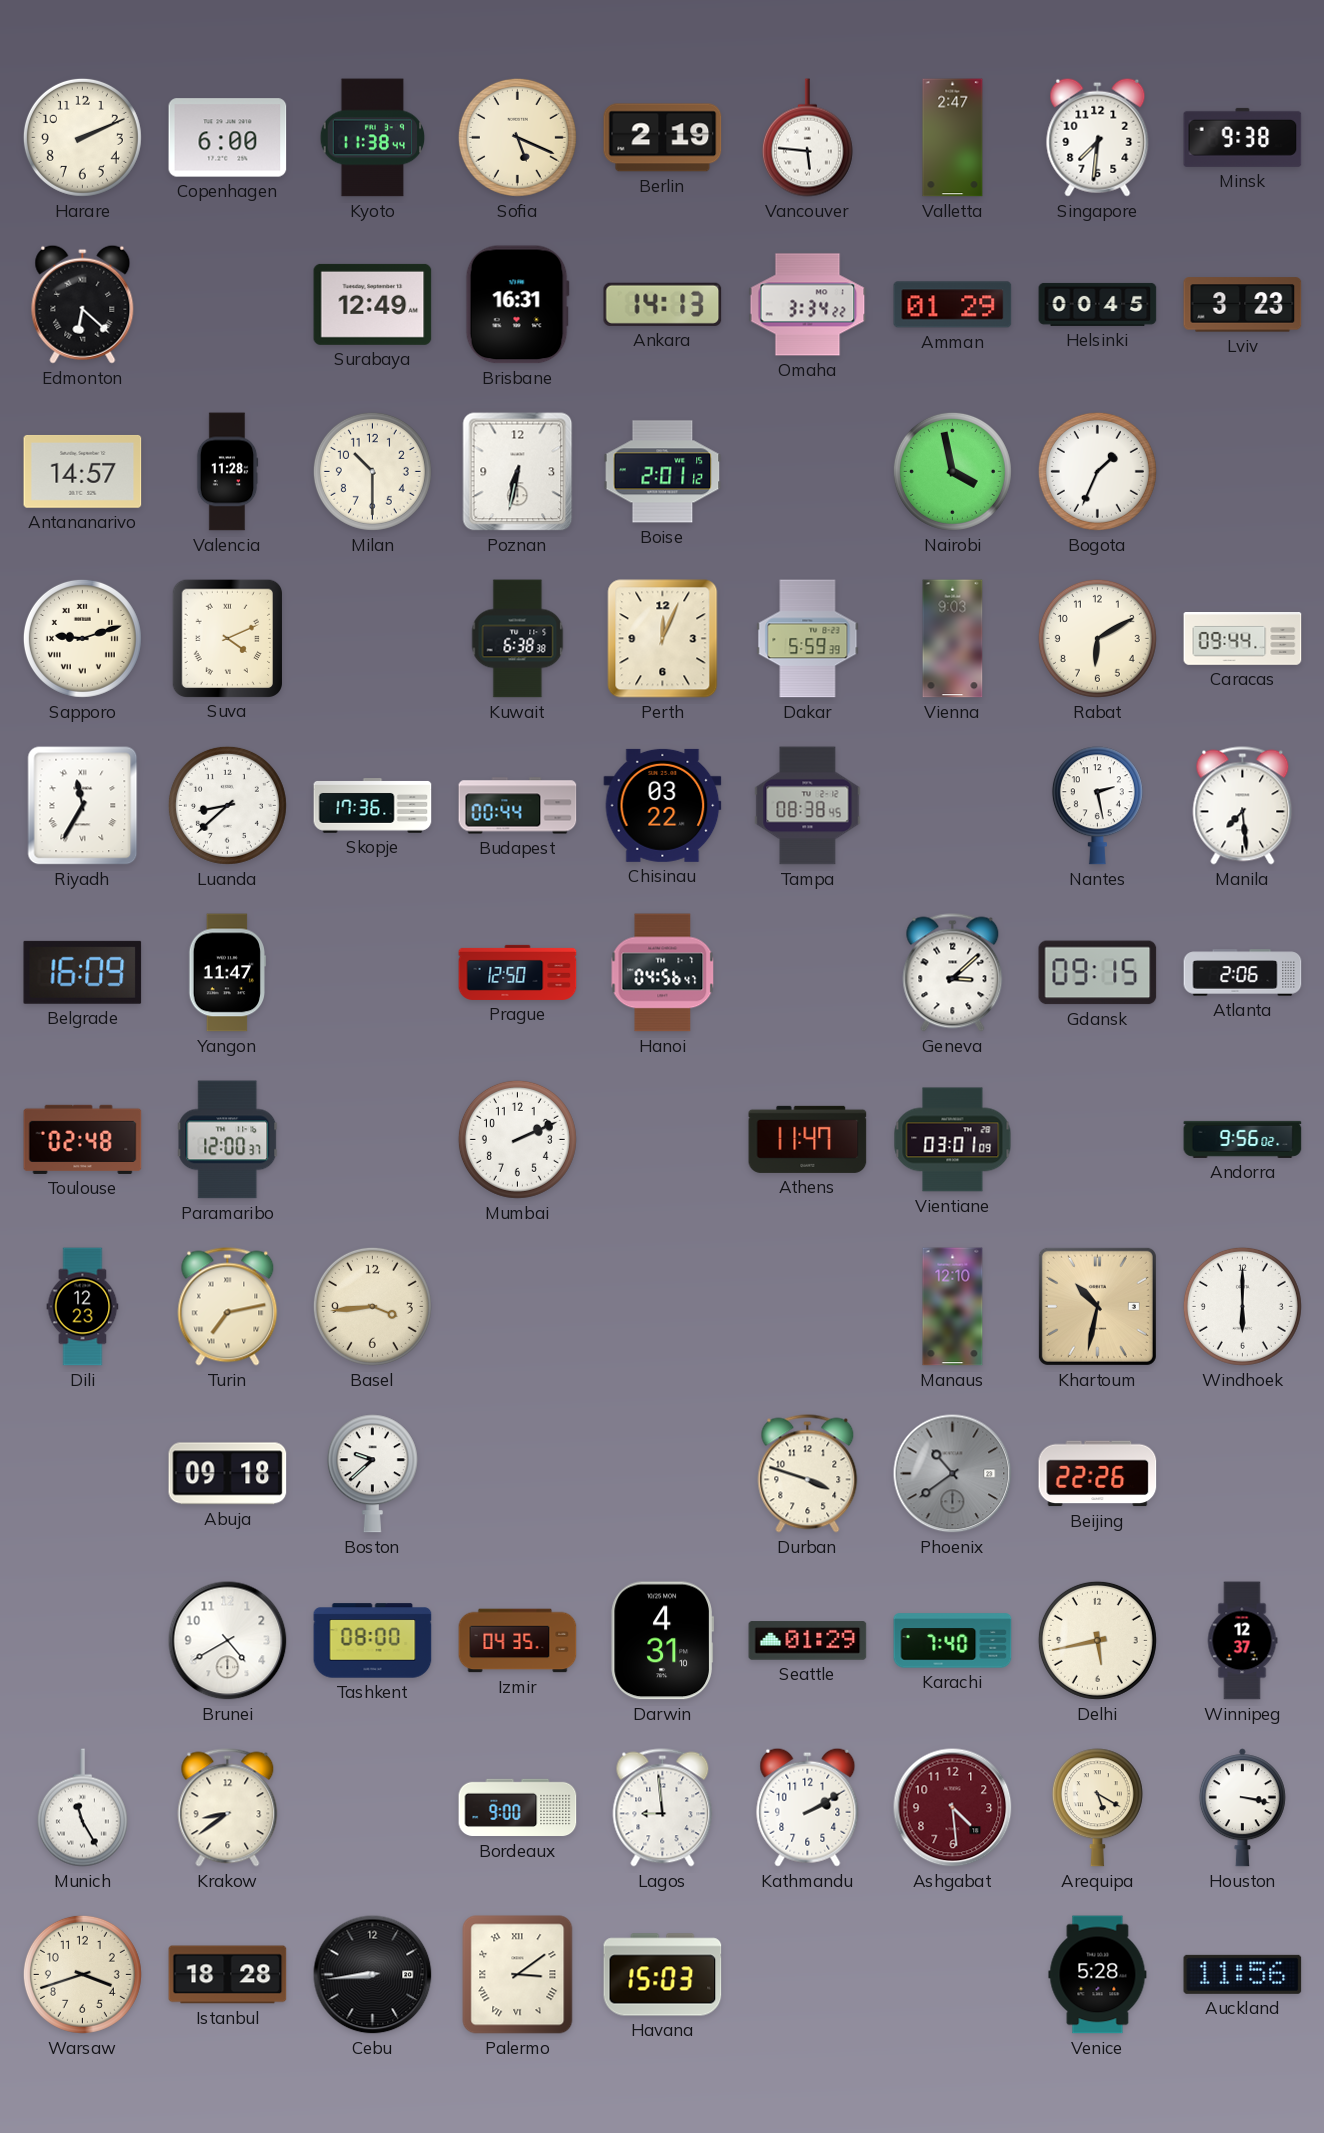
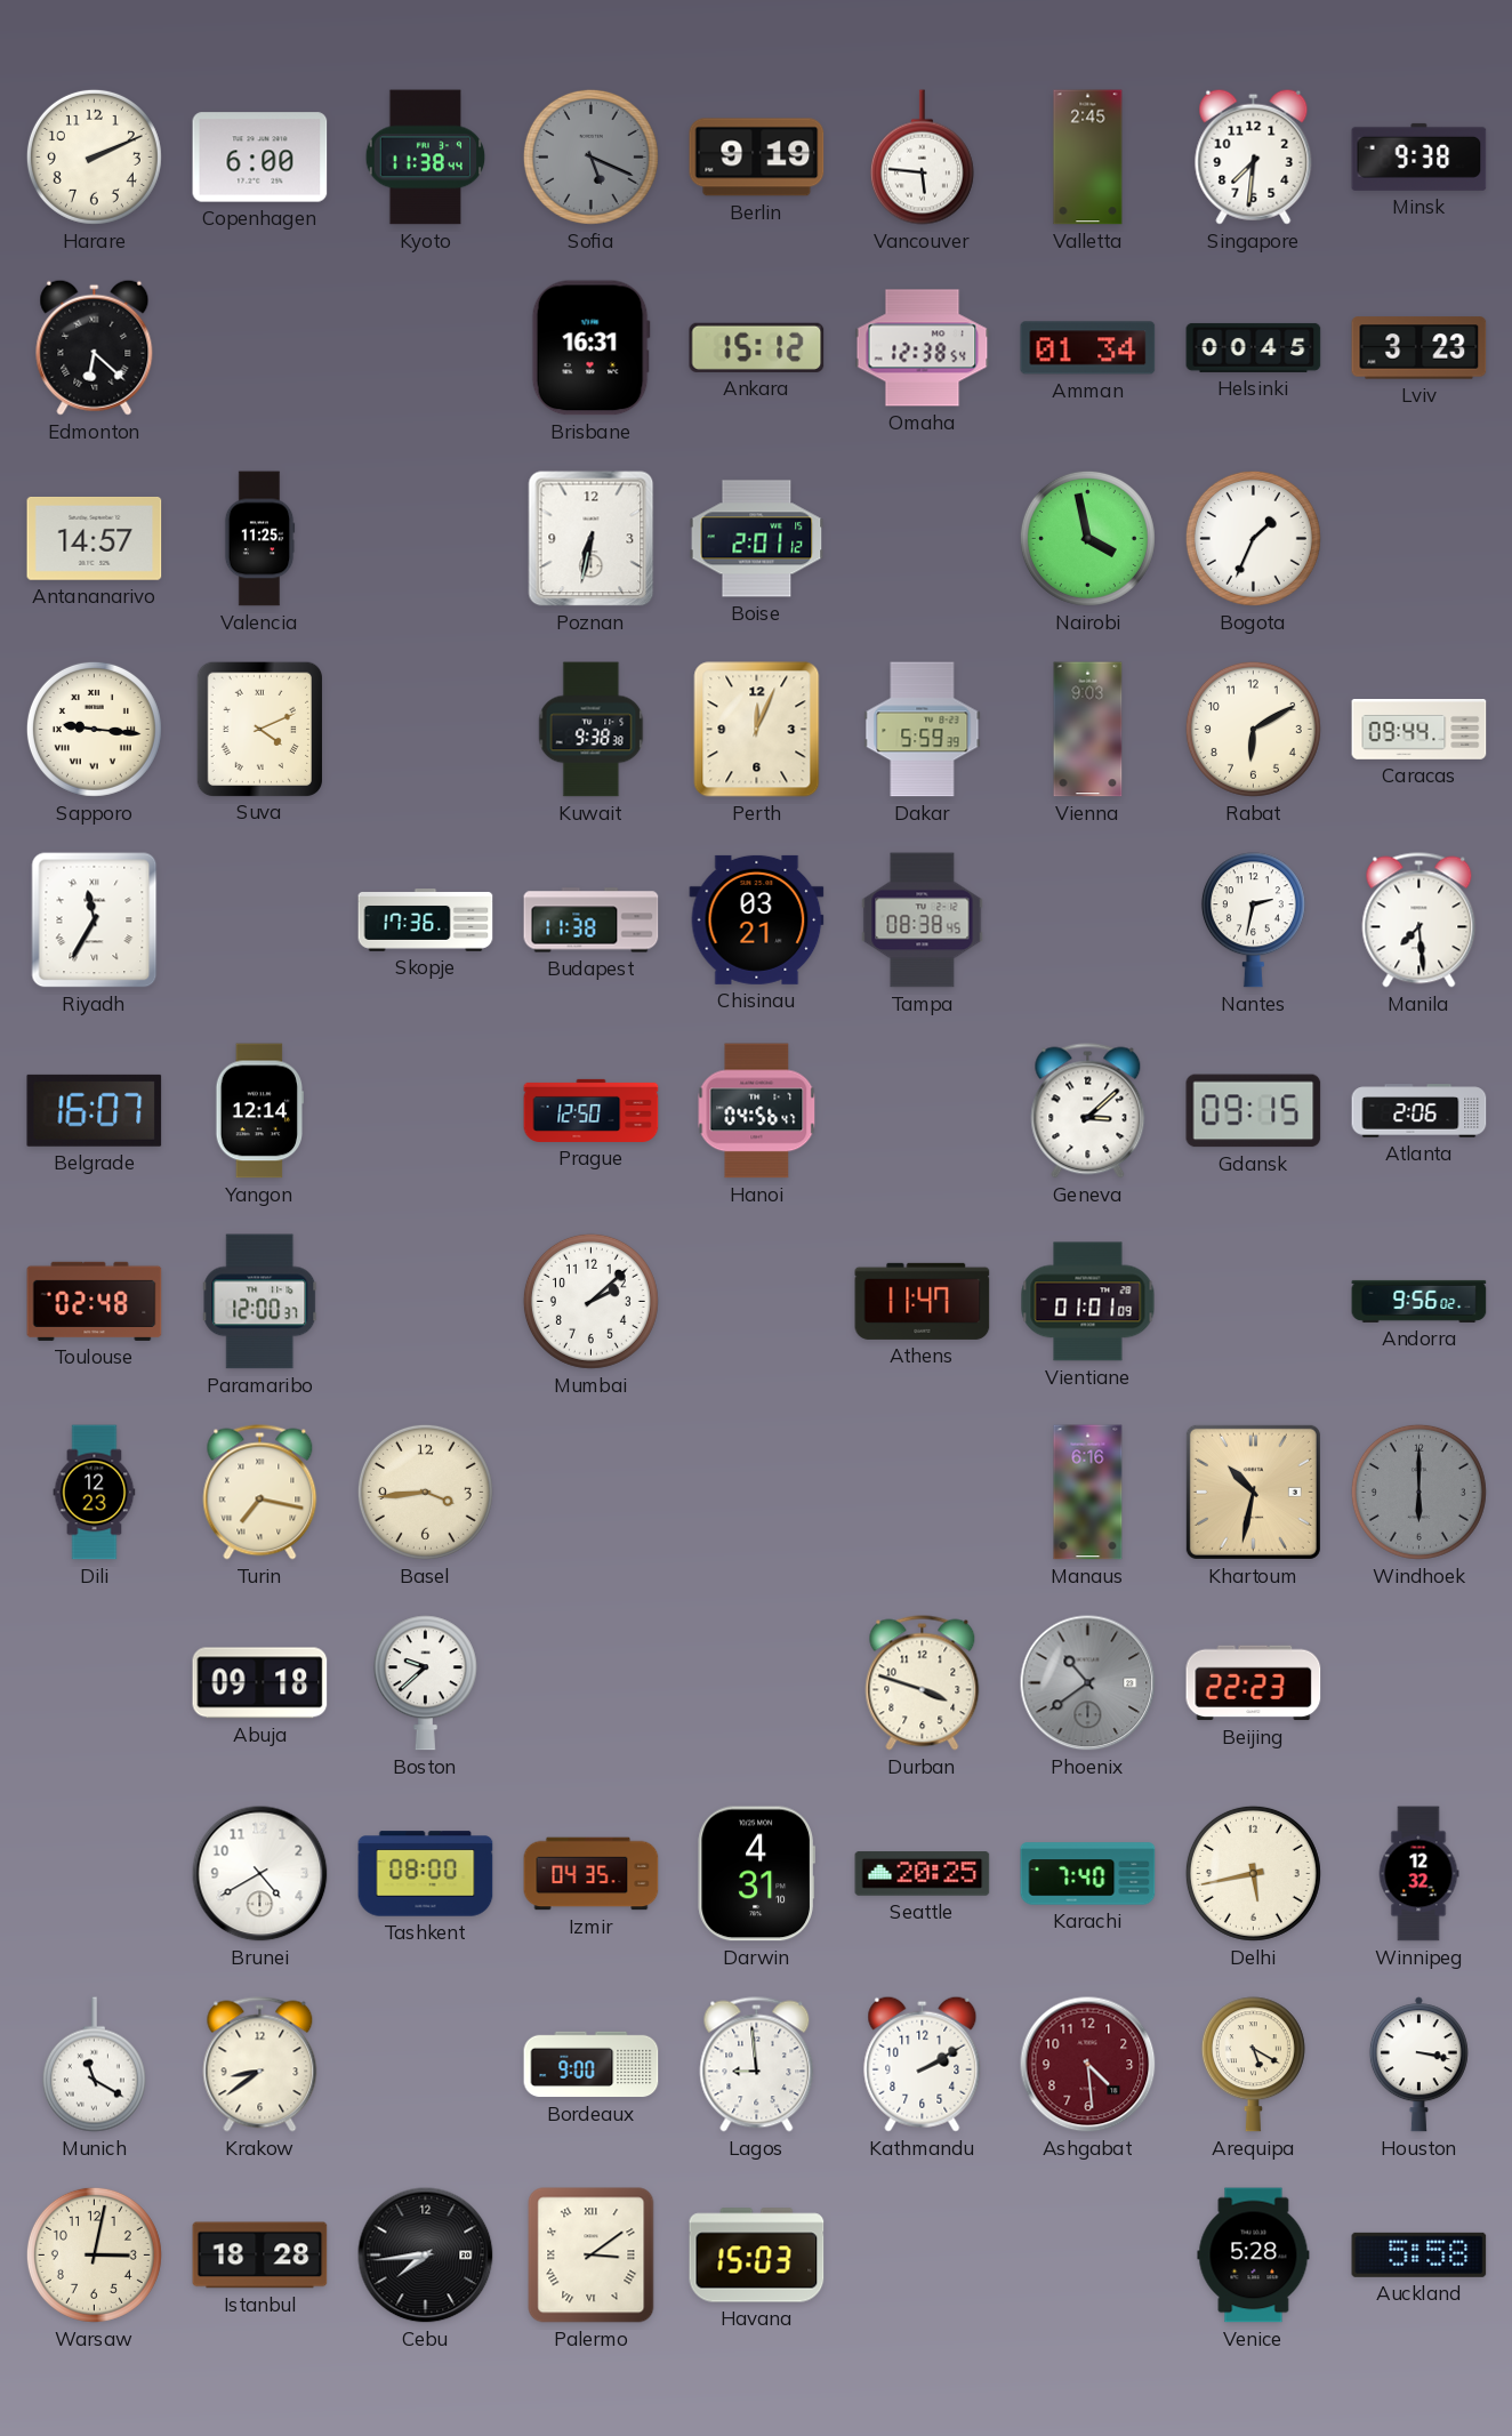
Sofia dial: cream -> grey
Berlin: 2:19 -> 9:19
Valletta: 2:47 -> 2:45
Surabaya: 12:49 -> none
Ankara: 14:13 -> 15:12
Omaha: 3:34 -> 12:38
Amman: 01:29 -> 01:34
Valencia: 11:28 -> 11:25
Milan: 10:30 -> none
Sapporo: 9:12 -> 9:16
Kuwait: 6:38 -> 9:38
Luanda: 8:38 -> none
Budapest: 00:44 -> 11:38
Chisinau: 03:22 -> 03:21
Nantes: 2:28 -> 2:32
Belgrade: 16:09 -> 16:07
Yangon: 11:47 -> 12:14
Mumbai: 2:11 -> 2:08
Vientiane: 03:01 -> 01:01
Turin: 7:13 -> 7:17
Manaus: 12:10 -> 6:16
Windhoek dial: white -> grey
Beijing: 22:26 -> 22:23
Seattle: 01:29 -> 20:25
Winnipeg: 12:37 -> 12:32
Munich: 11:25 -> 11:20
Warsaw: 3:42 -> 3:02
Cebu: 8:44 -> 7:44
Auckland: 11:56 -> 5:58
